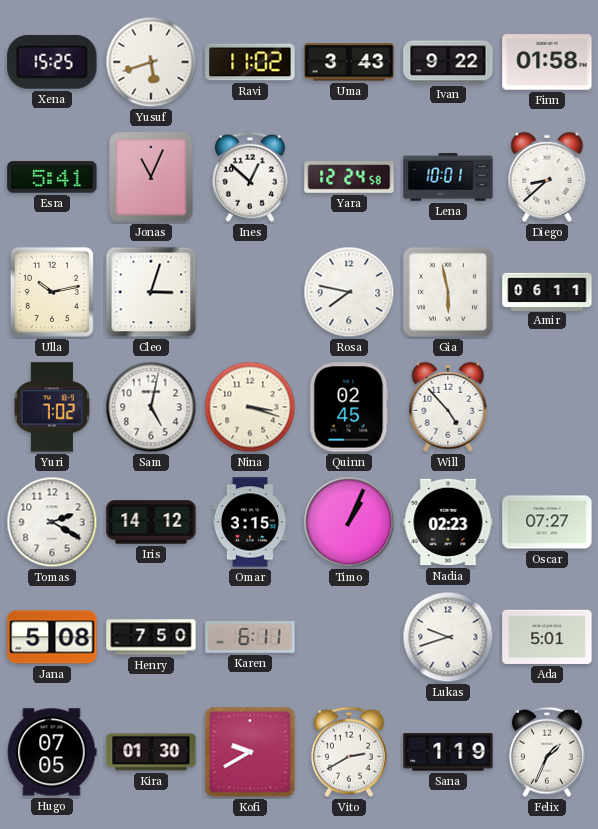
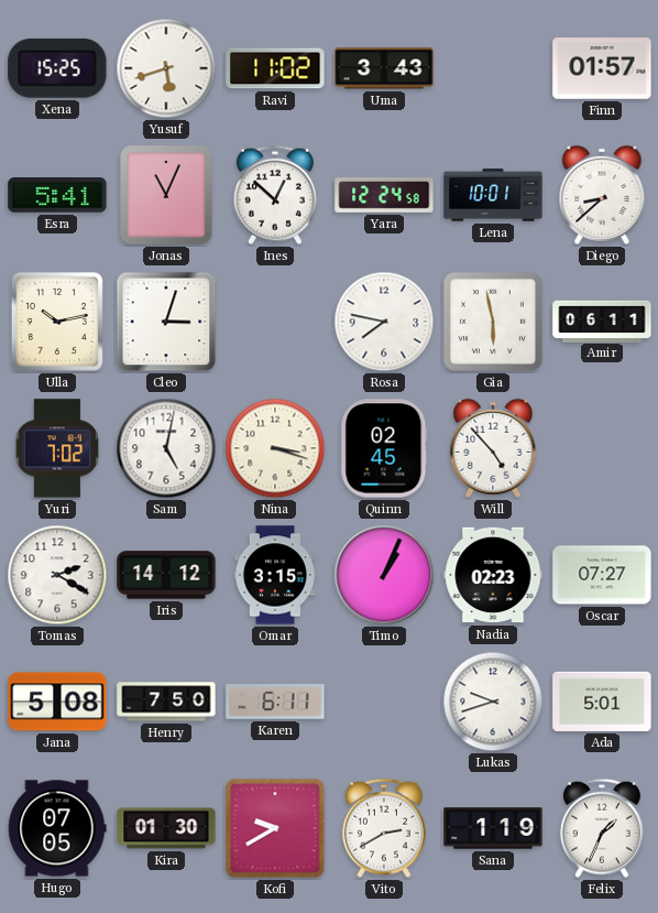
Ivan: 9:22 -> none
Finn: 01:58 -> 01:57
